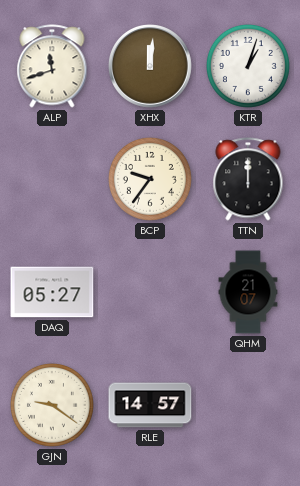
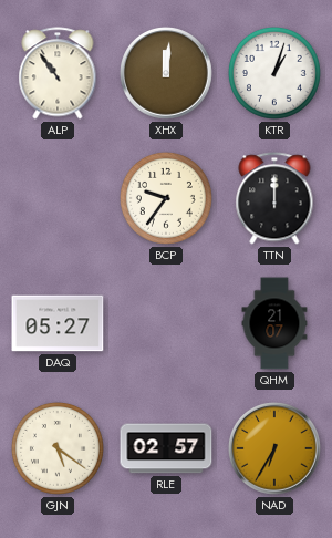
ALP: 11:42 -> 10:54
GJN: 9:21 -> 5:21
RLE: 14:57 -> 02:57
NAD: none -> 6:35
